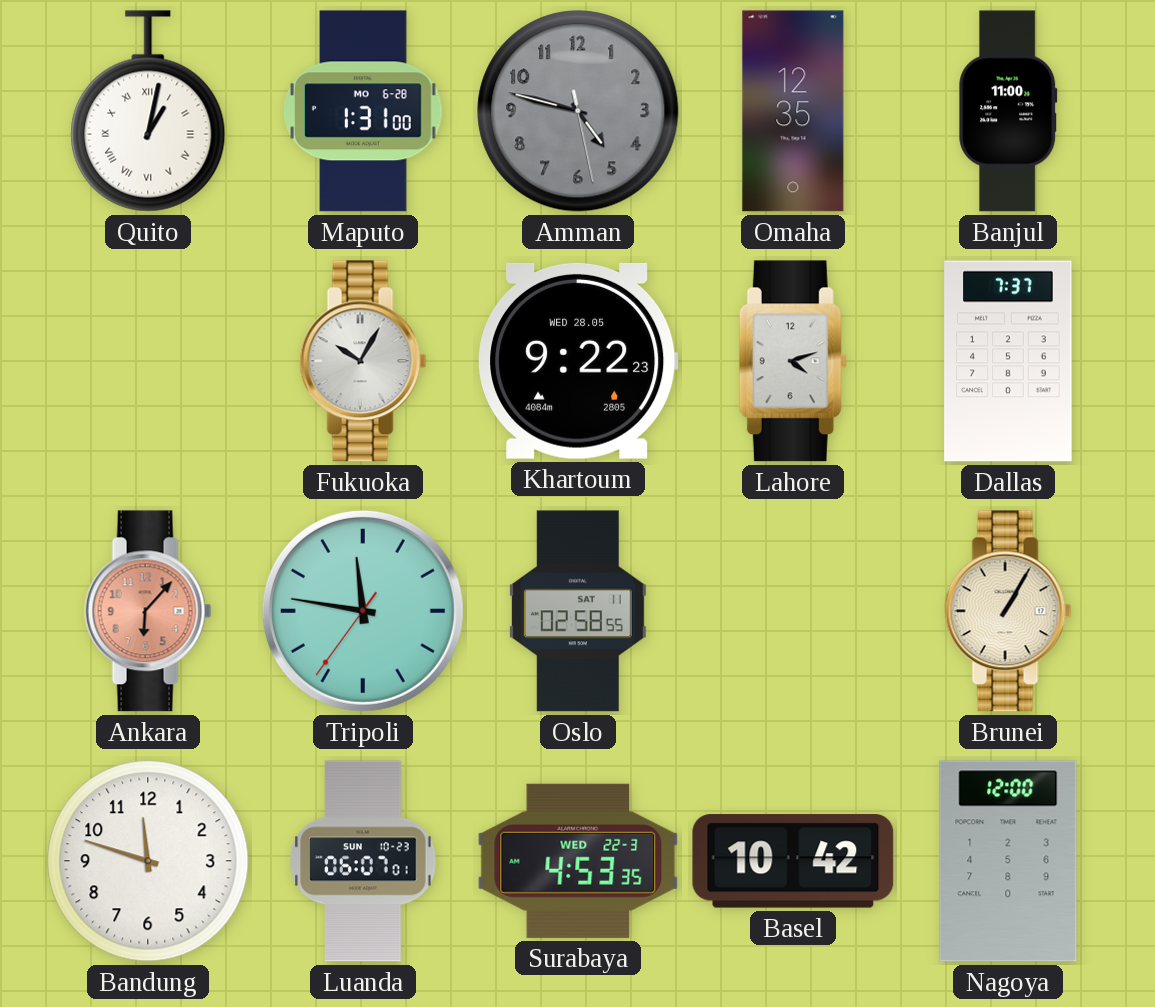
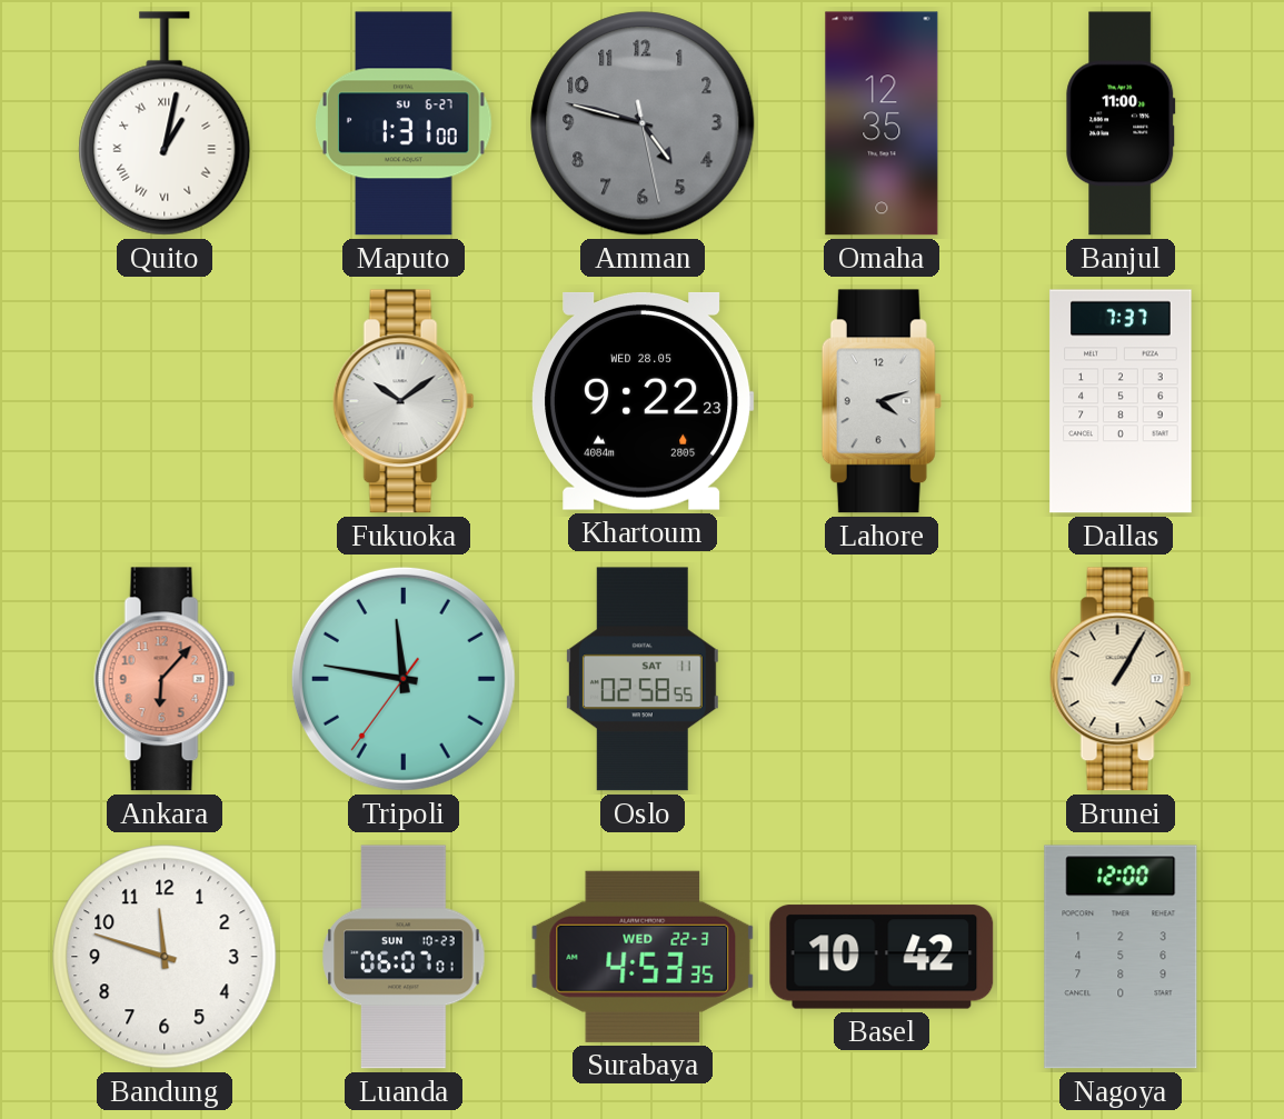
Maputo date: MO 6-28 -> SU 6-27
Fukuoka: 10:05 -> 10:09
